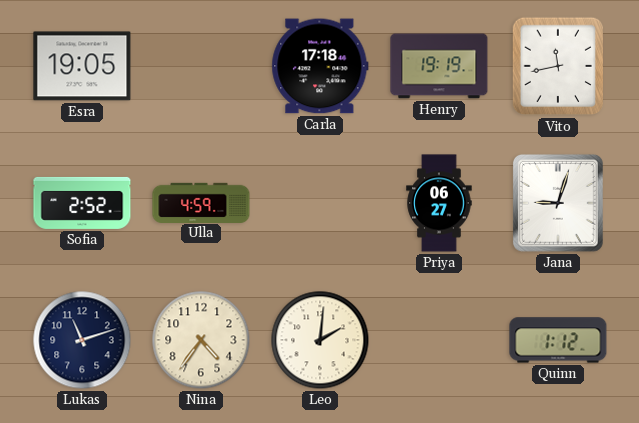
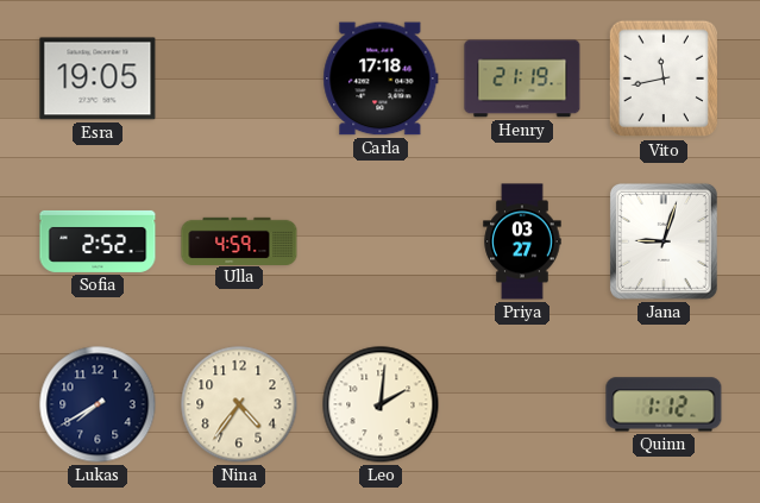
Henry: 19:19 -> 21:19
Priya: 06:27 -> 03:27
Lukas: 11:12 -> 7:40
